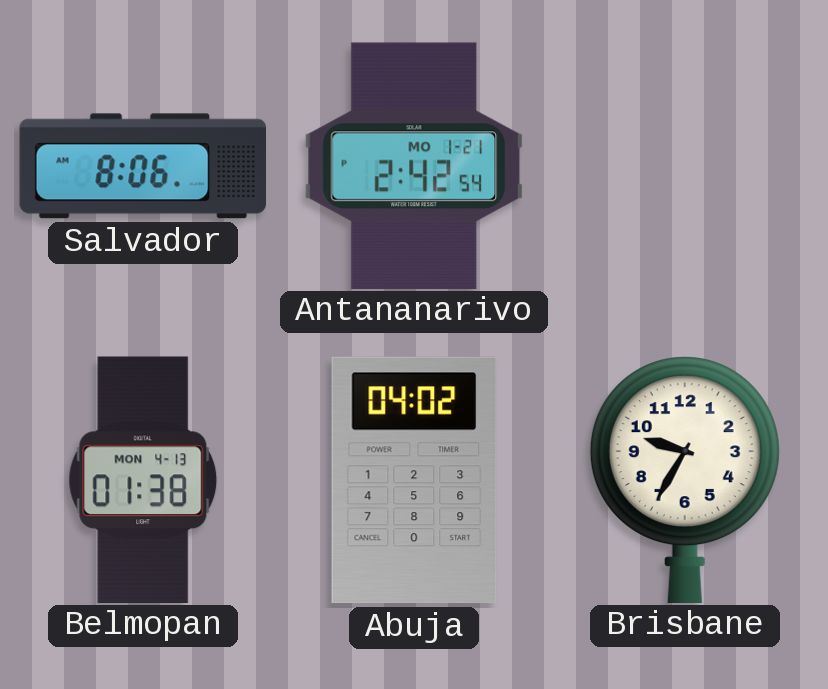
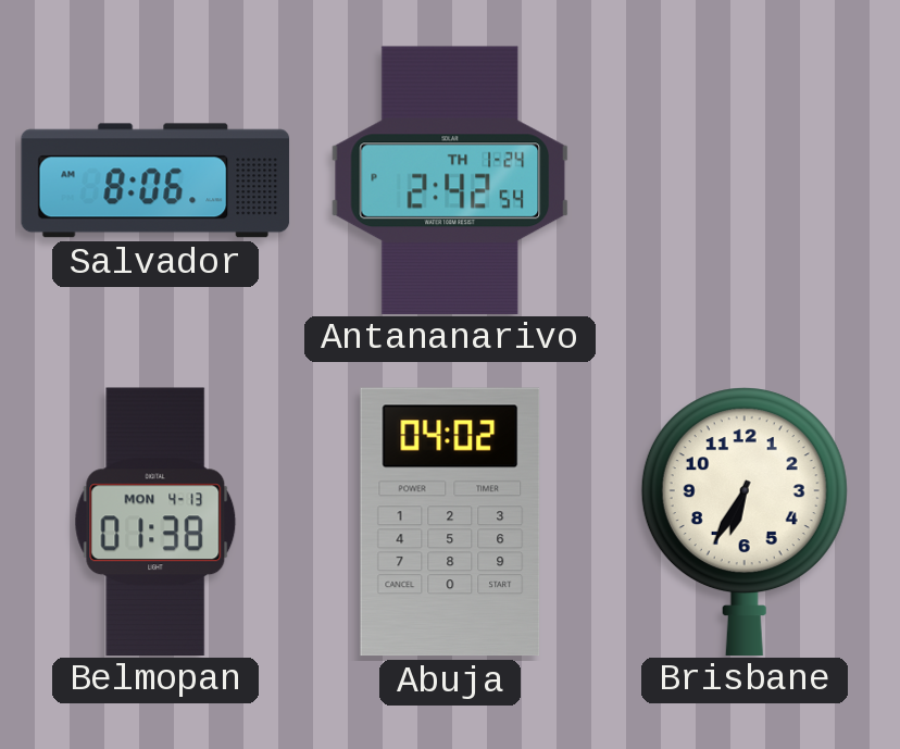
Antananarivo date: MO 1-21 -> TH 1-24
Brisbane: 9:35 -> 6:35
